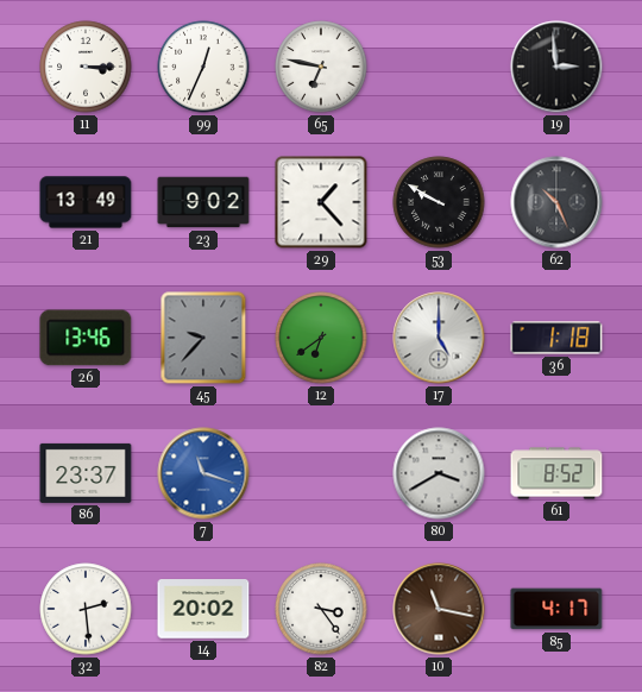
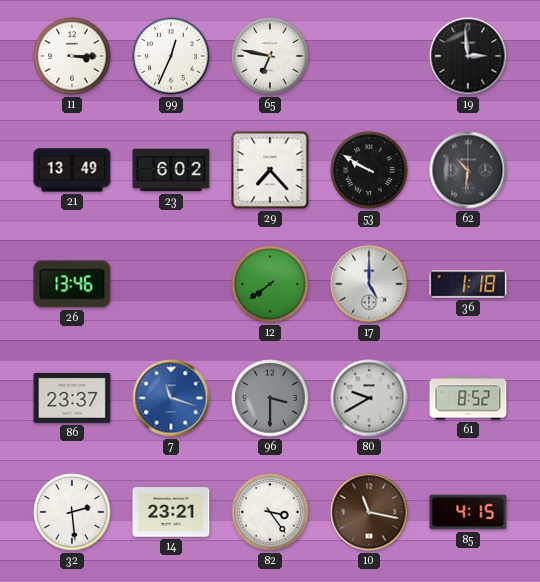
23: 9:02 -> 6:02
29: 1:23 -> 7:23
62: 10:26 -> 10:31
45: 9:37 -> none
12: 6:39 -> 7:39
96: none -> 3:30
80: 3:40 -> 9:40
14: 20:02 -> 23:21
85: 4:17 -> 4:15
